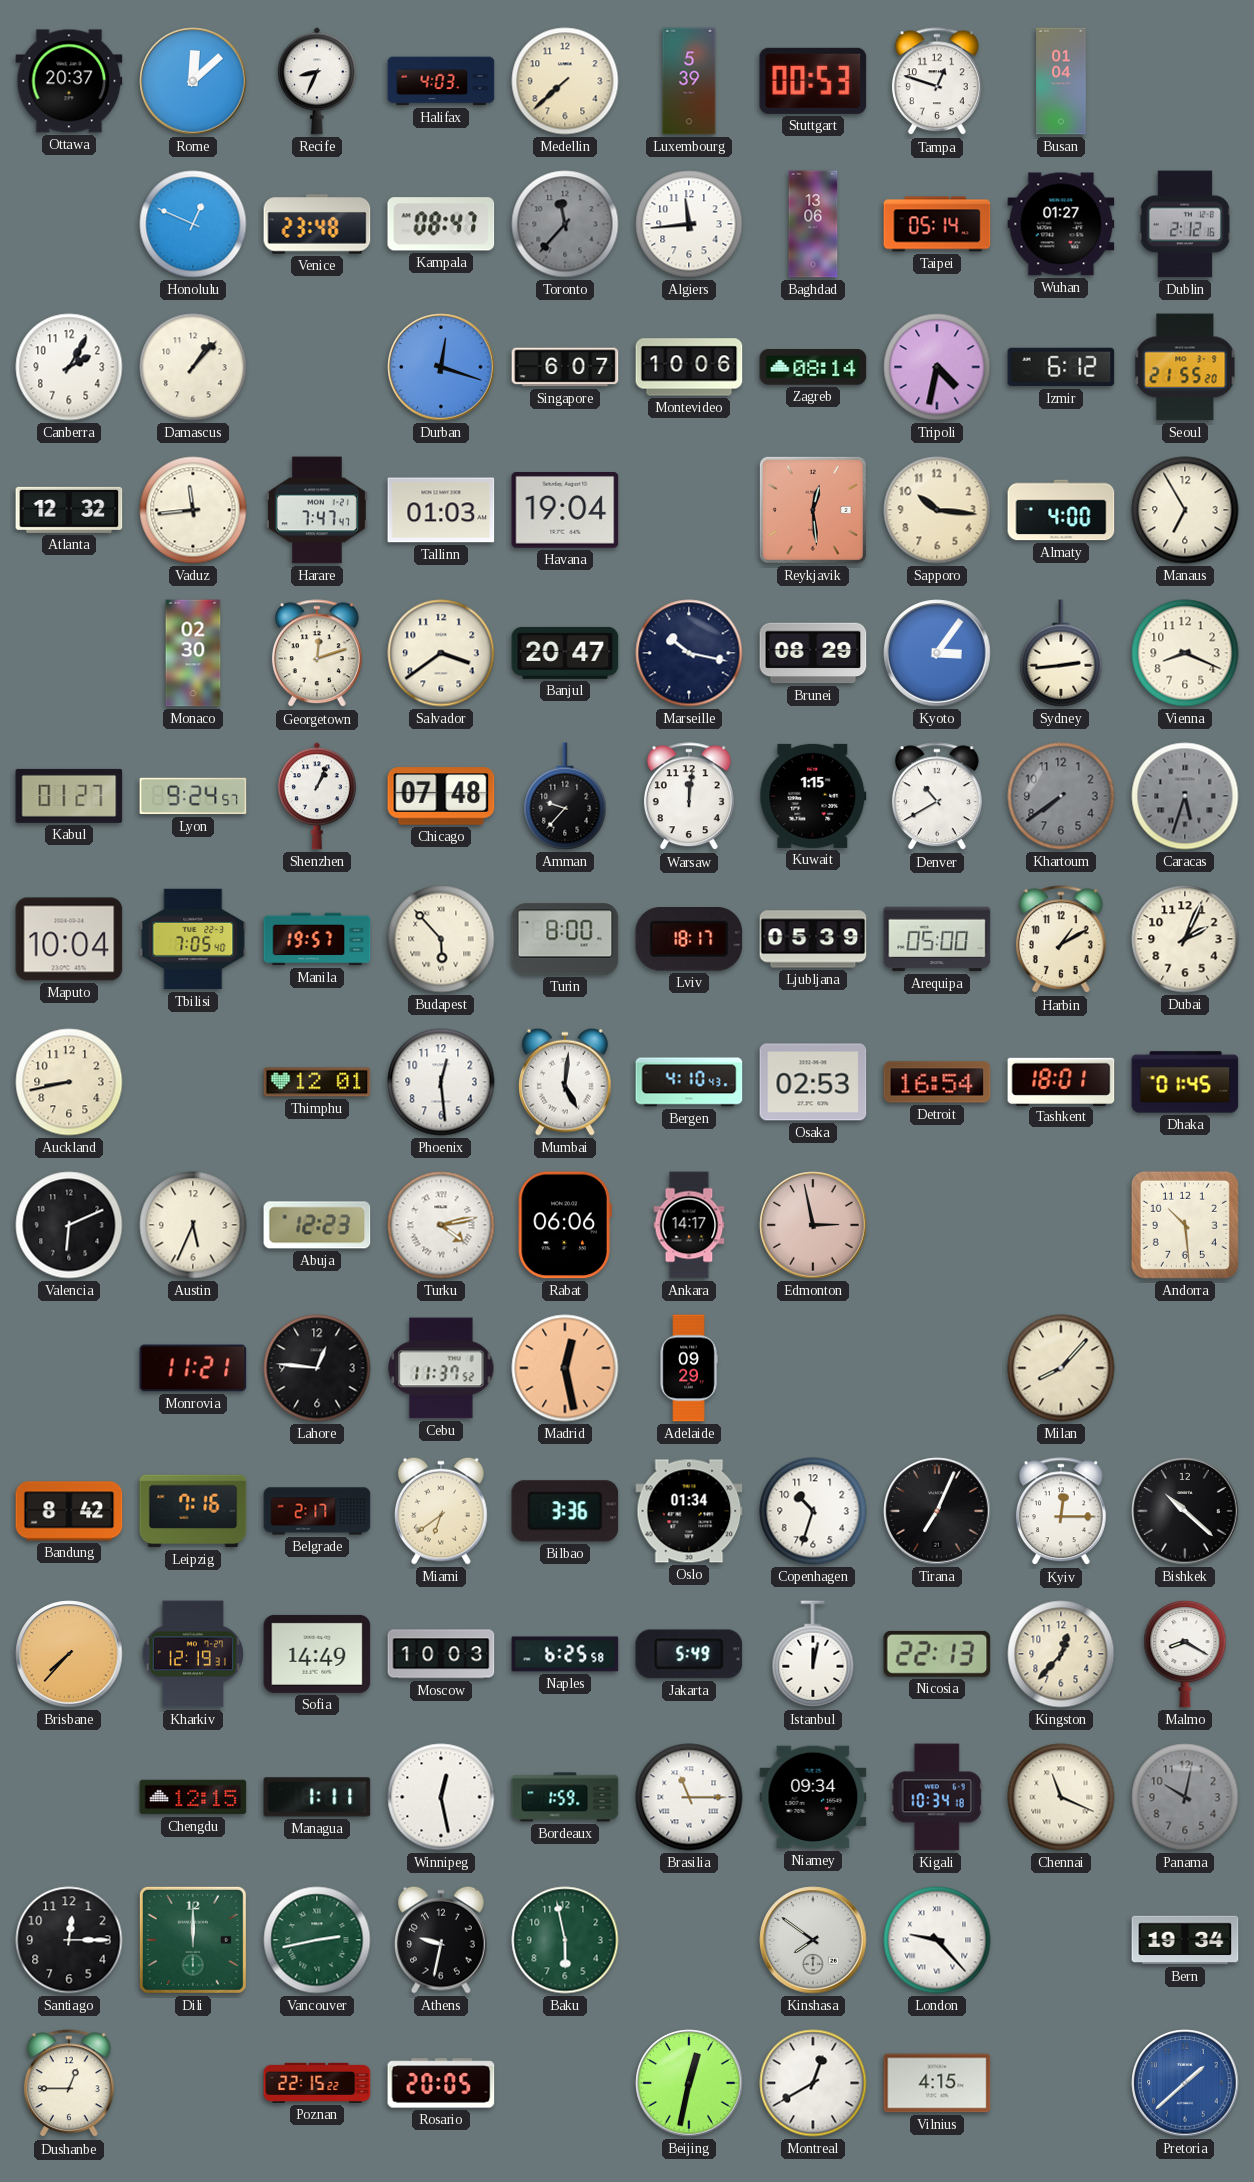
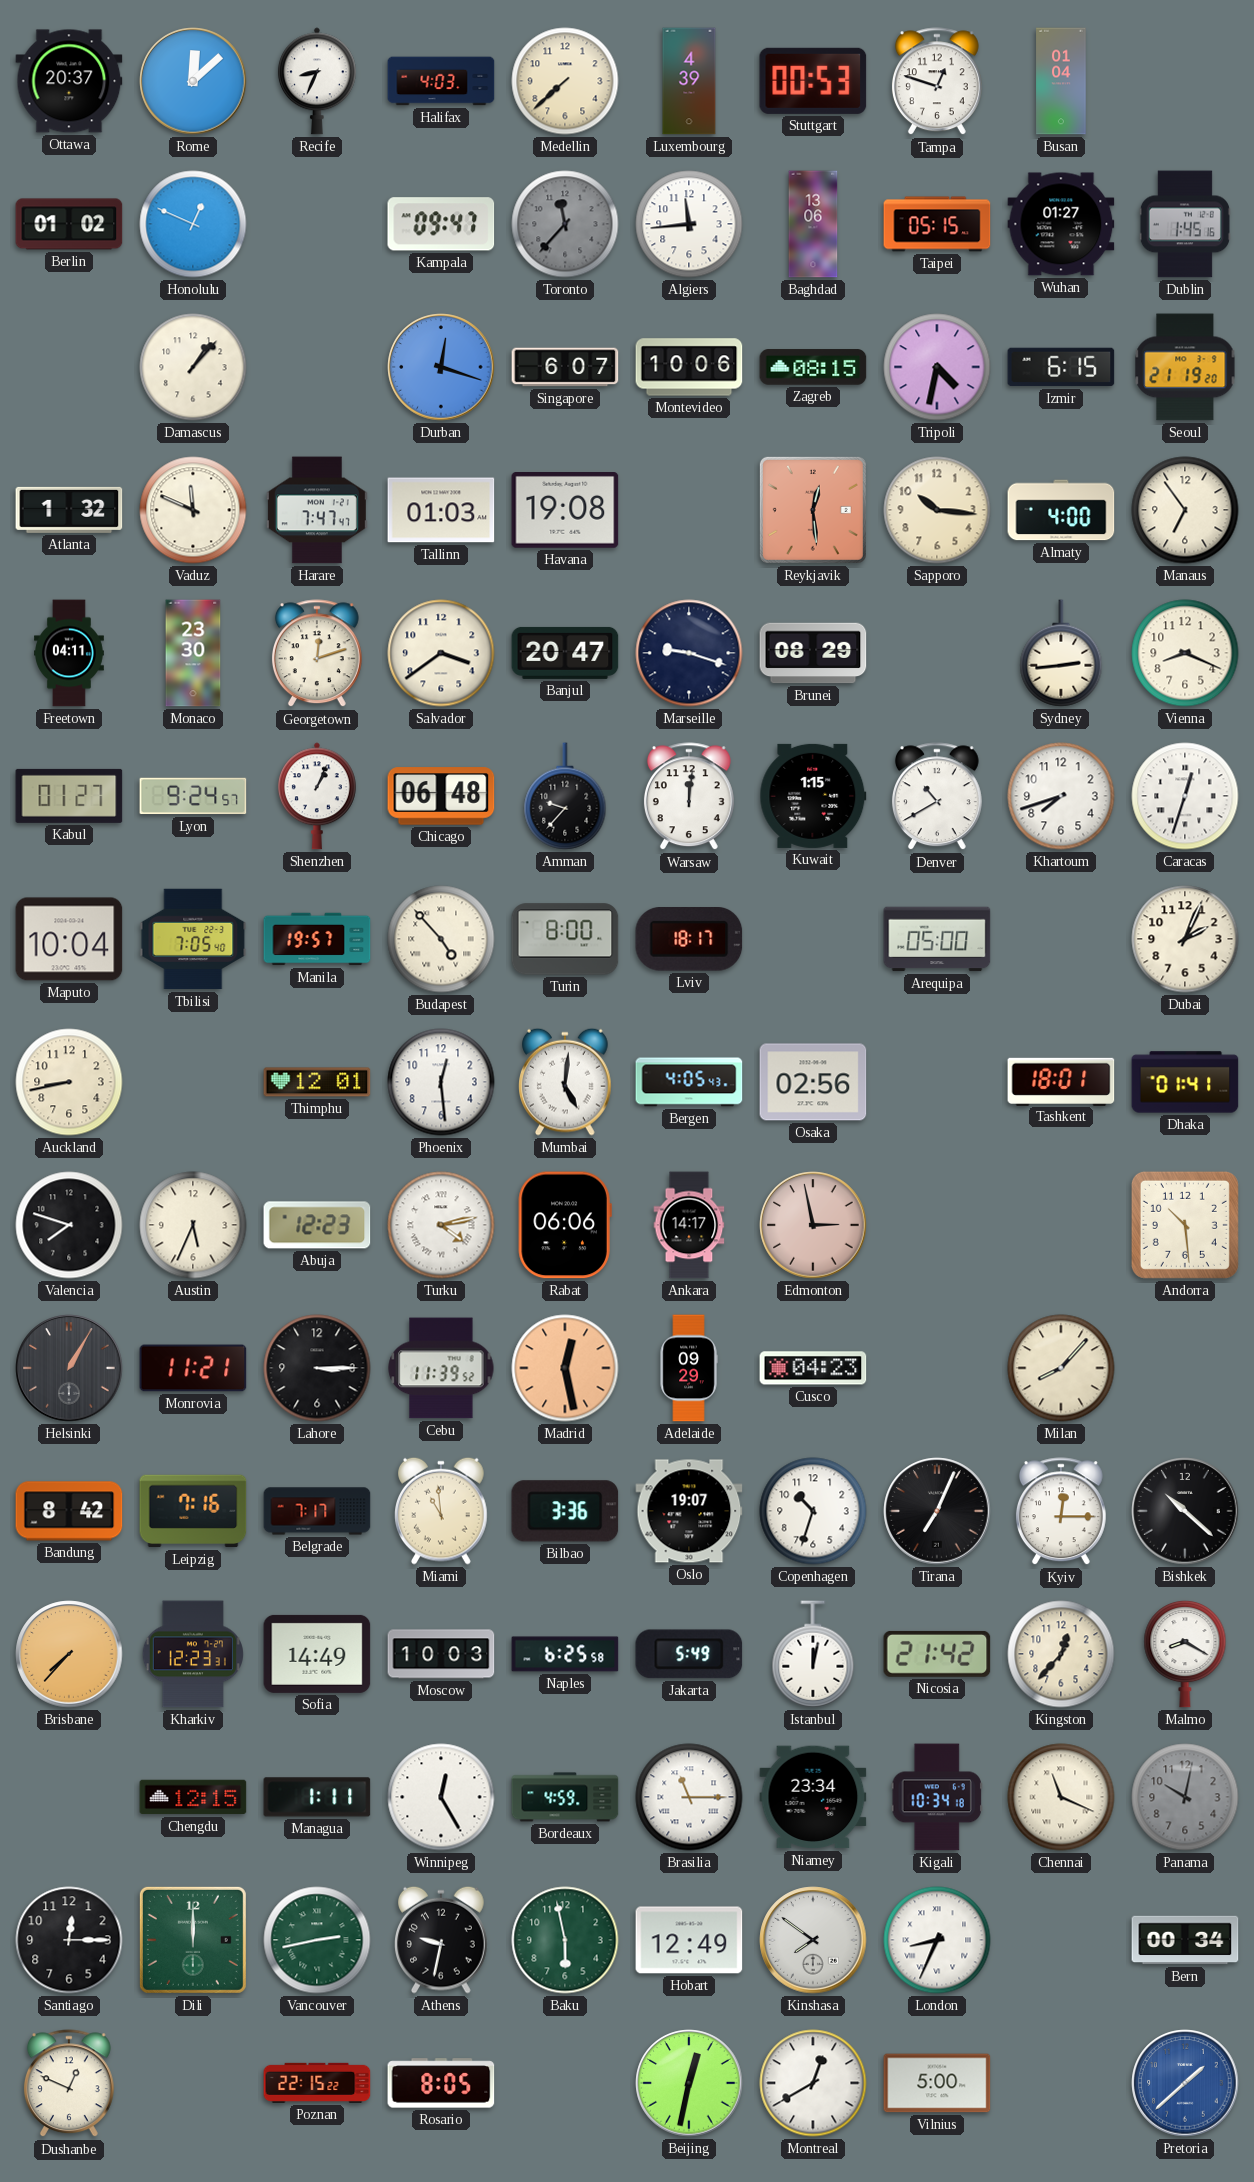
Luxembourg: 5:39 -> 4:39
Berlin: none -> 01:02
Venice: 23:48 -> none
Kampala: 08:47 -> 09:47
Taipei: 05:14 -> 05:15
Dublin: 2:12 -> 1:45
Canberra: 2:05 -> none
Zagreb: 08:14 -> 08:15
Izmir: 6:12 -> 6:15
Seoul: 21:55 -> 21:19
Atlanta: 12:32 -> 1:32
Vaduz: 11:44 -> 11:49
Havana: 19:04 -> 19:08
Manaus: 6:55 -> 6:54
Freetown: none -> 04:11
Monaco: 02:30 -> 23:30
Marseille: 10:17 -> 9:18
Kyoto: 3:06 -> none
Chicago: 07:48 -> 06:48
Khartoum: 7:39 -> 7:42
Khartoum dial: grey -> white
Caracas: 5:33 -> 12:33
Caracas dial: grey -> white
Budapest: 5:53 -> 4:53
Ljubljana: 05:39 -> none
Harbin: 1:10 -> none
Bergen: 4:10 -> 4:05
Osaka: 02:53 -> 02:56
Detroit: 16:54 -> none
Dhaka: 01:45 -> 01:41
Valencia: 6:11 -> 7:48
Helsinki: none -> 1:05
Lahore: 12:46 -> 3:15
Cebu: 11:37 -> 11:39
Cusco: none -> 04:23
Belgrade: 2:17 -> 7:17
Miami: 6:39 -> 10:59
Oslo: 01:34 -> 19:07
Kharkiv: 12:19 -> 12:23
Nicosia: 22:13 -> 21:42
Winnipeg: 12:28 -> 12:25
Bordeaux: 1:59 -> 4:59
Niamey: 09:34 -> 23:34
Hobart: none -> 12:49
London: 9:23 -> 8:34
Bern: 19:34 -> 00:34
Dushanbe: 12:45 -> 12:49
Rosario: 20:05 -> 8:05
Vilnius: 4:15 -> 5:00
